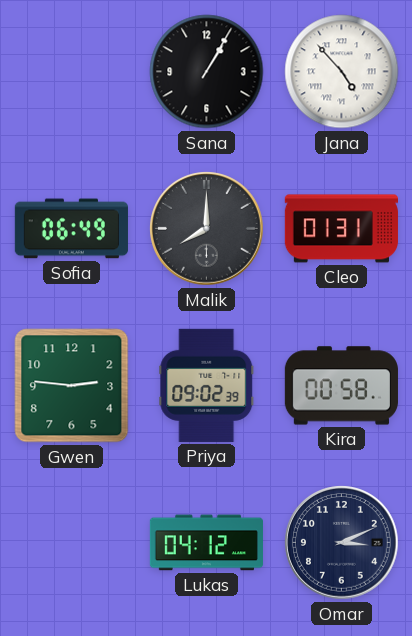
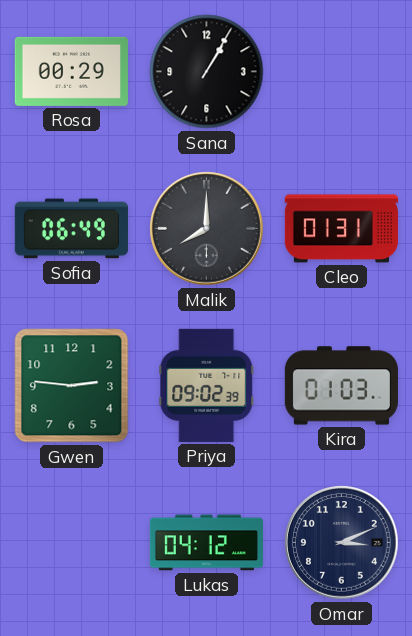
Rosa: none -> 00:29
Jana: 4:53 -> none
Kira: 00:58 -> 01:03
